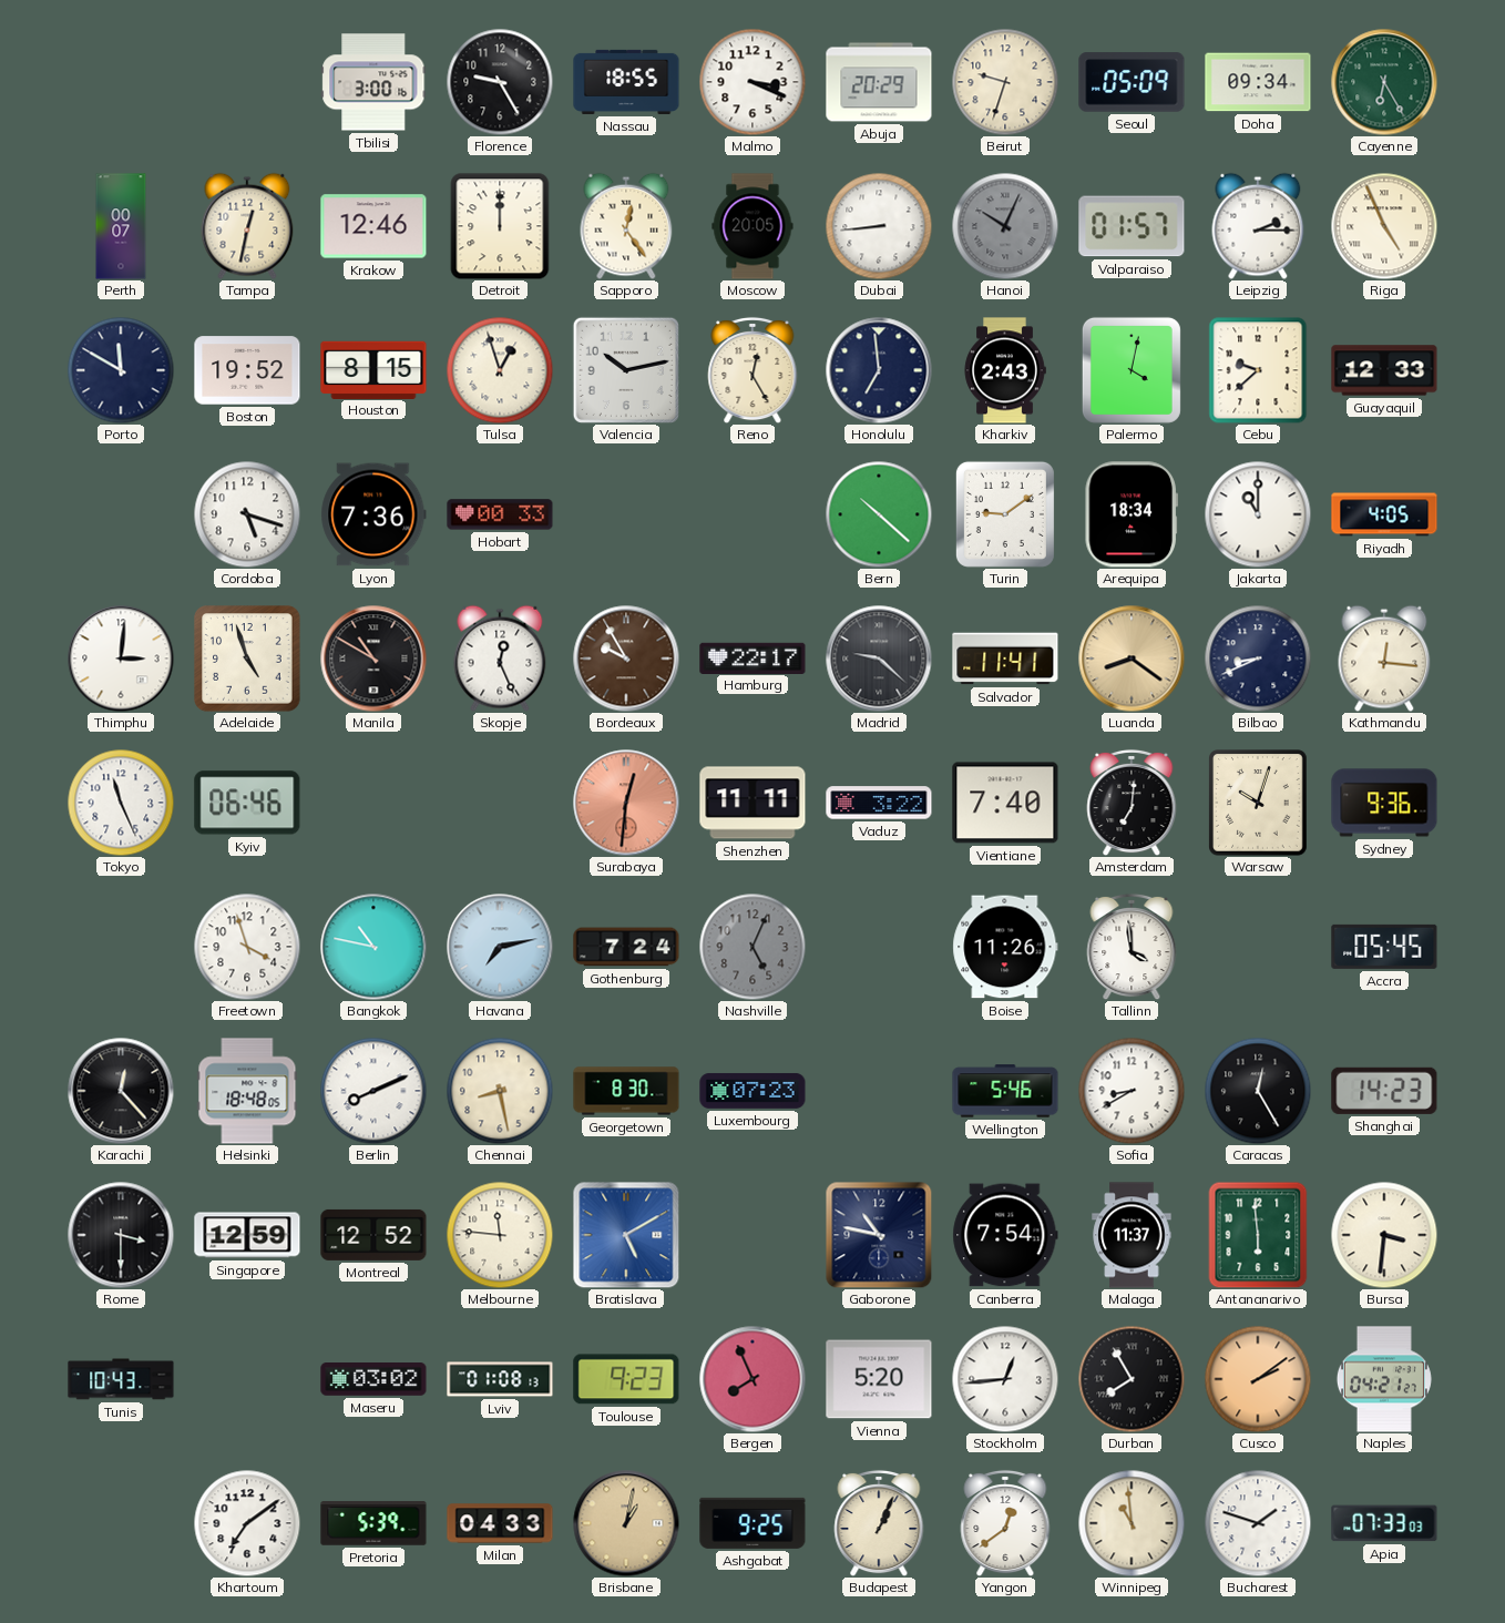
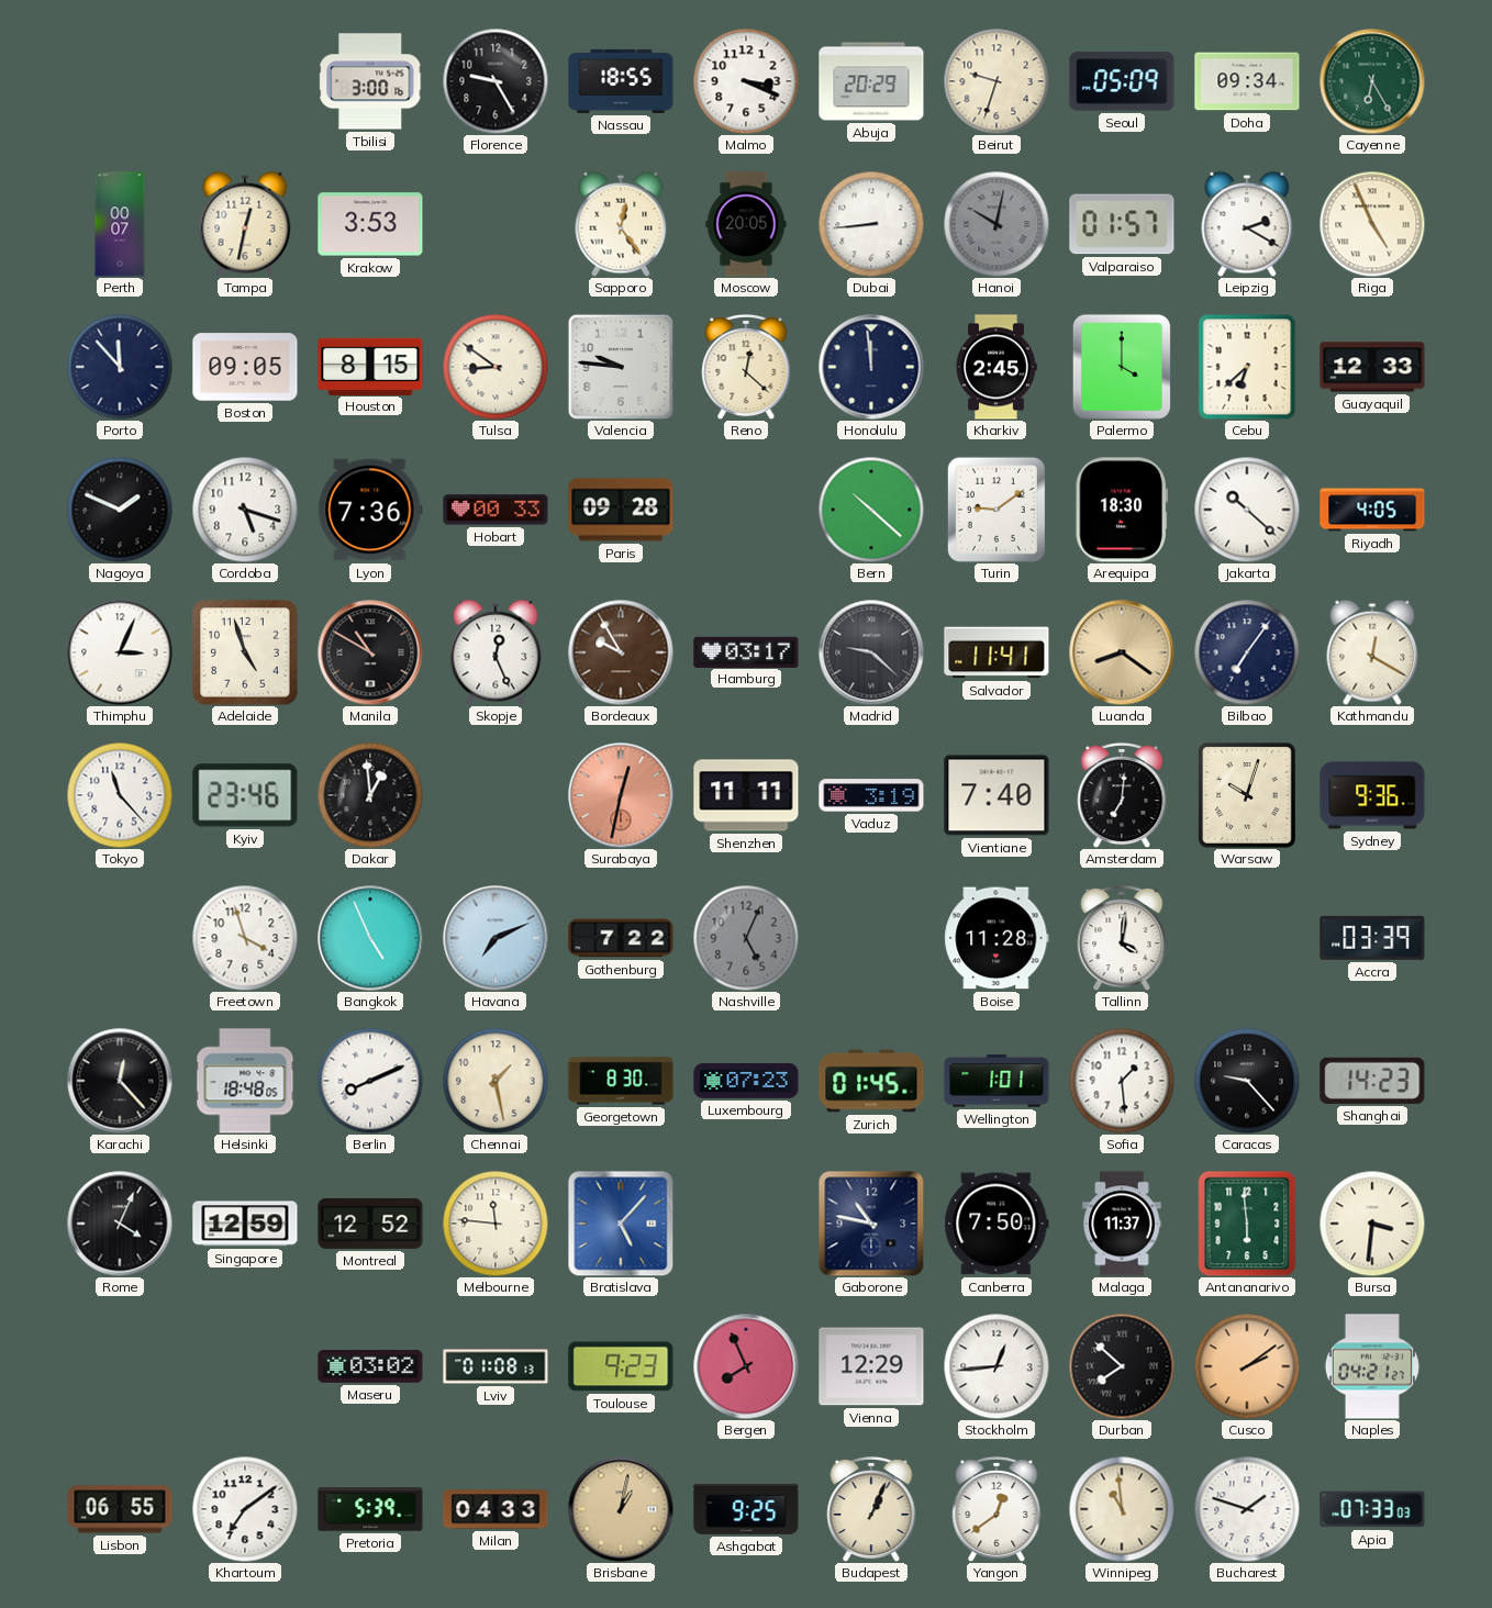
Krakow: 12:46 -> 3:53
Detroit: 12:00 -> none
Hanoi: 10:04 -> 10:02
Leipzig: 2:15 -> 2:20
Porto: 11:50 -> 11:53
Boston: 19:52 -> 09:05
Tulsa: 12:57 -> 8:51
Valencia: 10:13 -> 9:46
Reno: 12:25 -> 12:22
Honolulu: 6:59 -> 11:59
Kharkiv: 2:43 -> 2:45
Palermo: 4:02 -> 4:00
Cebu: 9:38 -> 6:38
Nagoya: none -> 1:49
Paris: none -> 09:28
Arequipa: 18:34 -> 18:30
Jakarta: 11:00 -> 10:22
Thimphu: 3:01 -> 3:04
Hamburg: 22:17 -> 03:17
Bilbao: 8:41 -> 7:06
Kathmandu: 12:16 -> 12:20
Tokyo: 11:26 -> 11:23
Kyiv: 06:46 -> 23:46
Dakar: none -> 12:59
Surabaya: 12:31 -> 12:32
Vaduz: 3:22 -> 3:19
Bangkok: 10:47 -> 4:56
Havana: 7:13 -> 7:11
Gothenburg: 7:24 -> 7:22
Boise: 11:26 -> 11:28
Tallinn: 3:59 -> 4:01
Accra: 05:45 -> 03:39
Chennai: 8:28 -> 1:28
Zurich: none -> 01:45
Wellington: 5:46 -> 1:01
Sofia: 8:40 -> 1:29
Caracas: 12:25 -> 9:23
Rome: 3:30 -> 4:04
Bratislava: 5:10 -> 5:07
Canberra: 7:54 -> 7:50
Tunis: 10:43 -> none
Vienna: 5:20 -> 12:29
Durban: 7:55 -> 7:52
Lisbon: none -> 06:55
